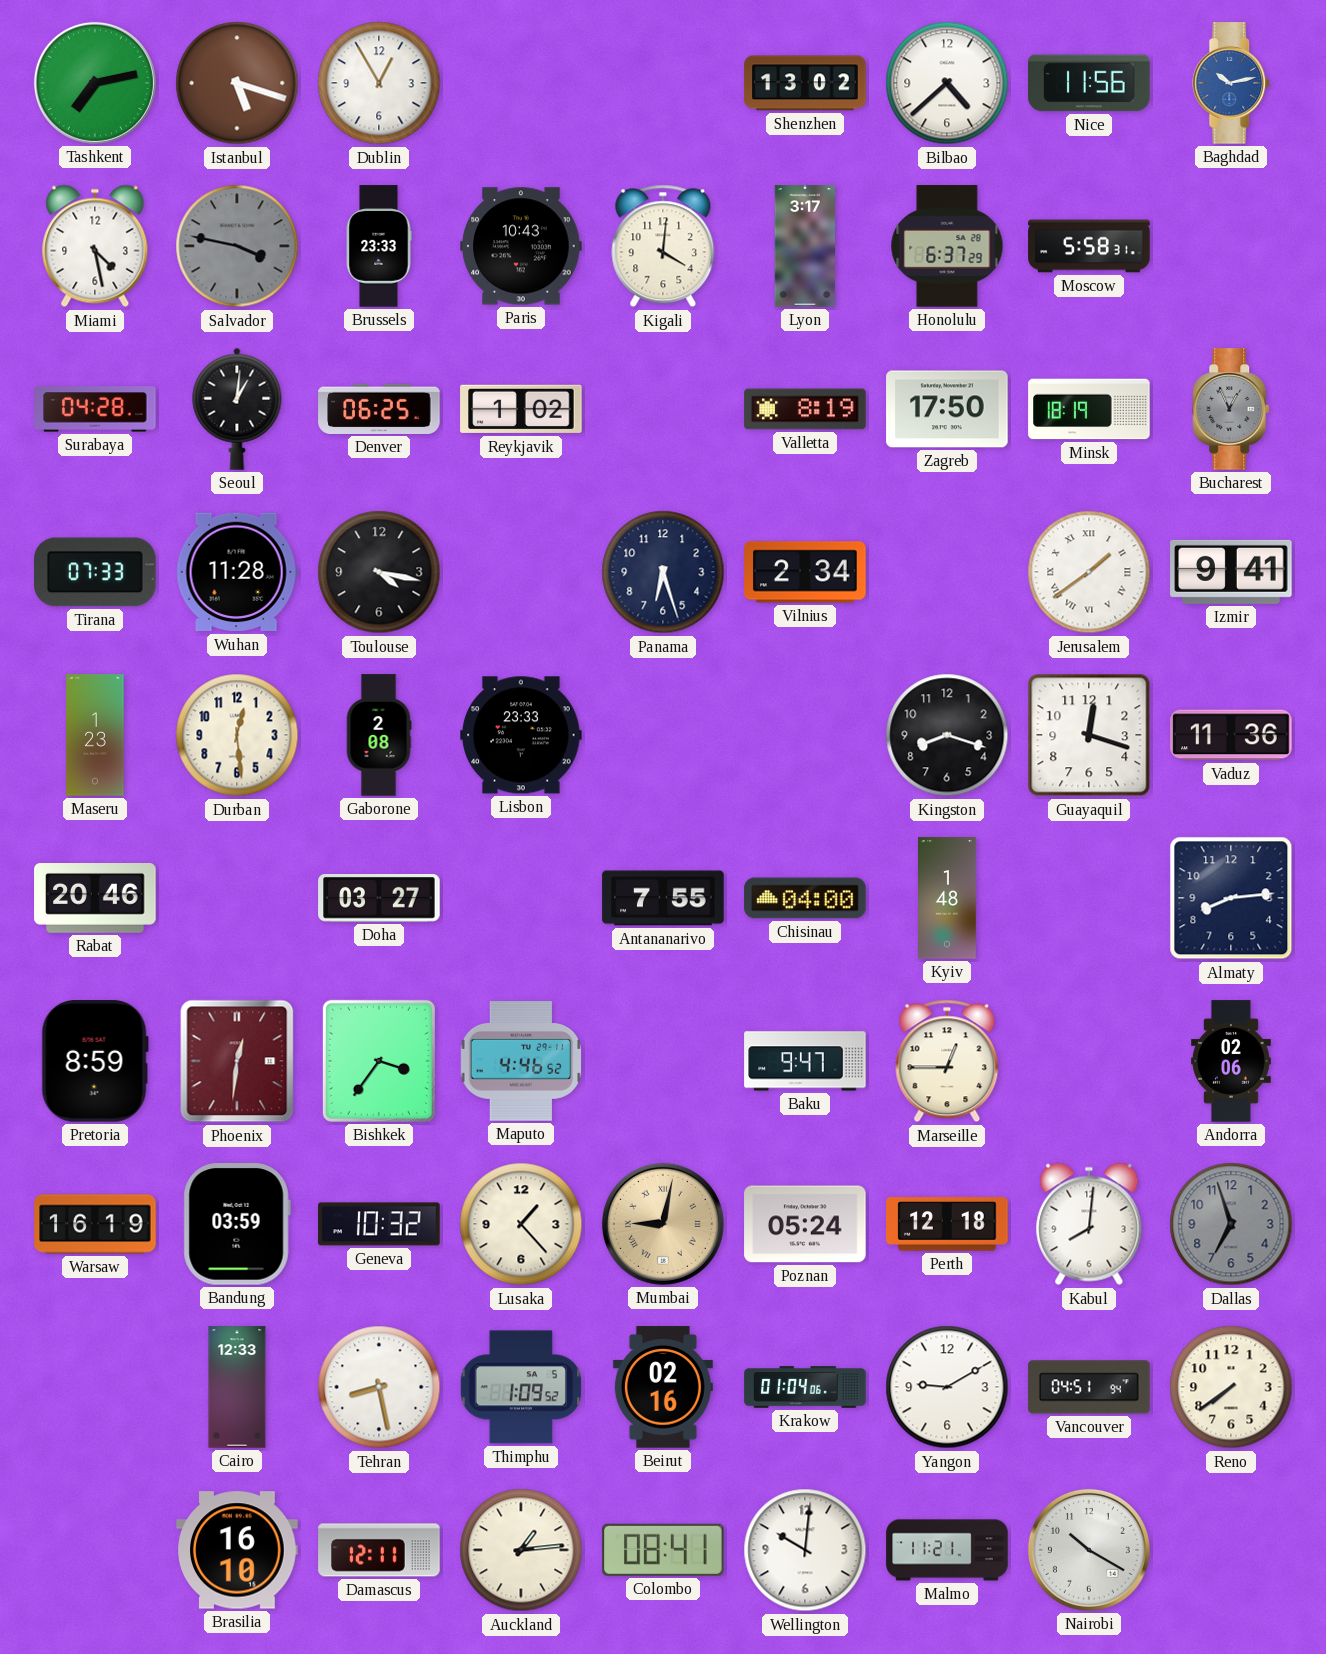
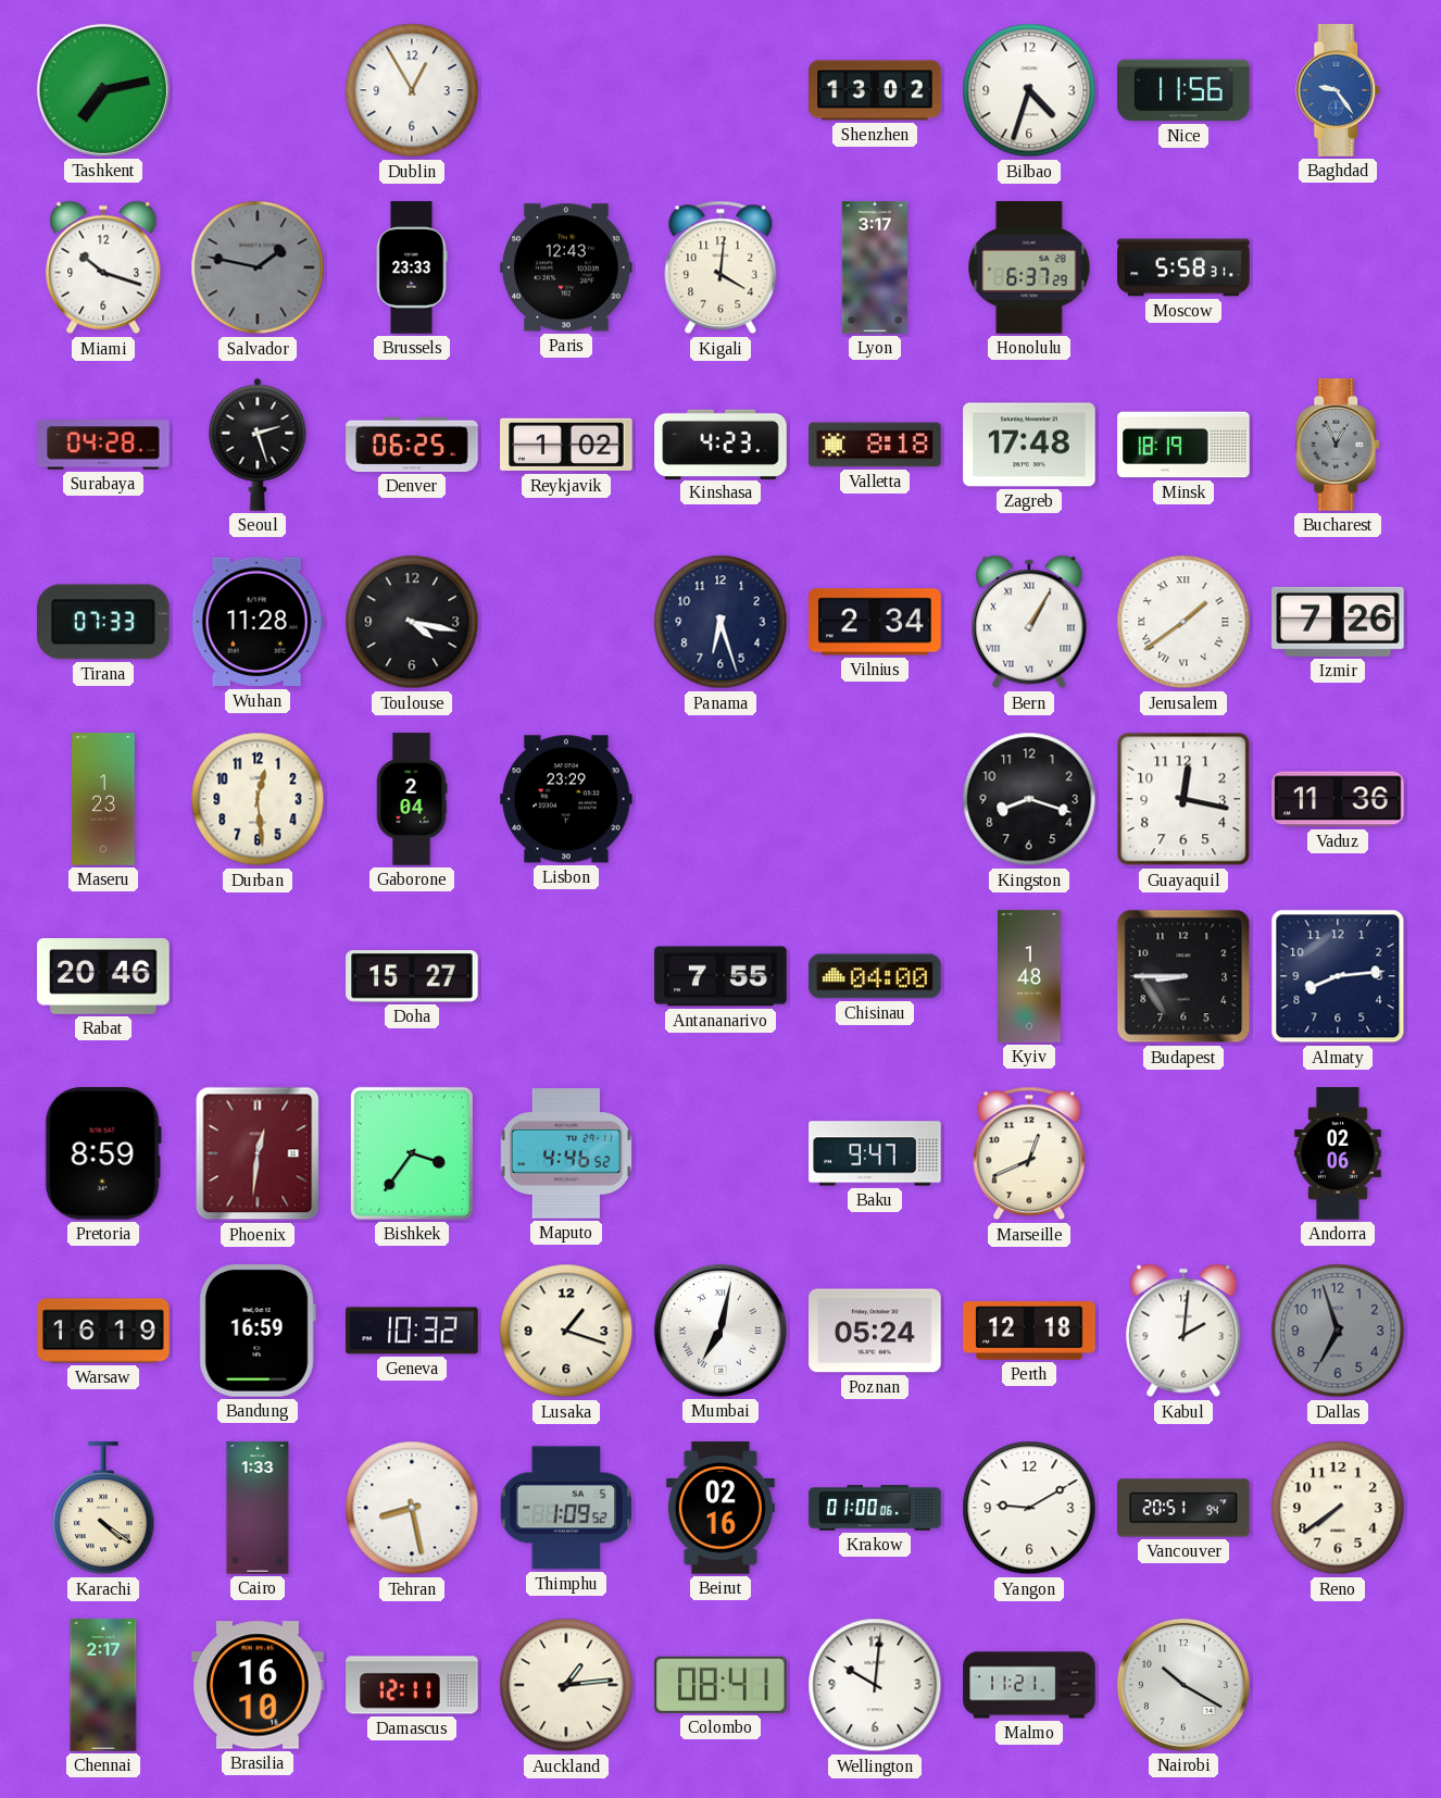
Istanbul: 5:18 -> none
Bilbao: 4:38 -> 4:33
Baghdad: 10:13 -> 9:24
Miami: 4:28 -> 10:18
Salvador: 3:47 -> 1:47
Paris: 10:43 -> 12:43
Seoul: 1:01 -> 2:27
Kinshasa: none -> 4:23
Valletta: 8:19 -> 8:18
Zagreb: 17:50 -> 17:48
Bern: none -> 1:05
Izmir: 9:41 -> 7:26
Gaborone: 2:08 -> 2:04
Lisbon: 23:33 -> 23:29
Guayaquil: 12:18 -> 12:17
Doha: 03:27 -> 15:27
Budapest: none -> 8:45
Marseille: 12:45 -> 12:41
Bandung: 03:59 -> 16:59
Lusaka: 1:23 -> 1:18
Mumbai: 9:02 -> 7:02
Mumbai dial: champagne -> white
Kabul: 8:01 -> 2:01
Karachi: none -> 4:21
Cairo: 12:33 -> 1:33
Krakow: 01:04 -> 01:00
Vancouver: 04:51 -> 20:51
Chennai: none -> 2:17
